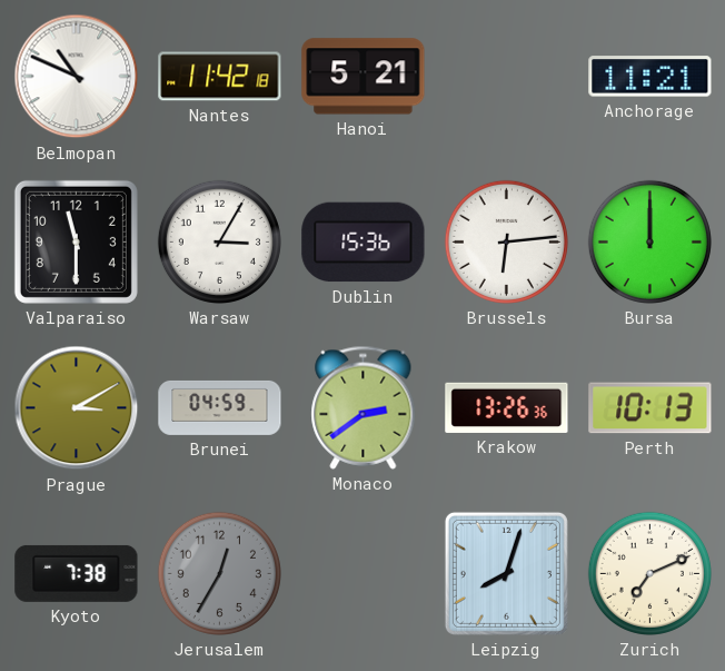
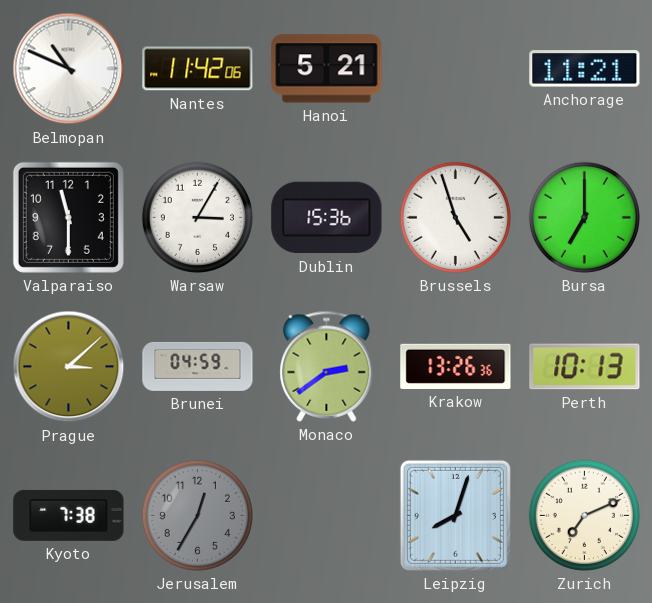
Nantes: 11:42:18 -> 11:42:06
Brussels: 6:14 -> 4:57
Bursa: 12:00 -> 7:00
Prague: 3:10 -> 3:08
